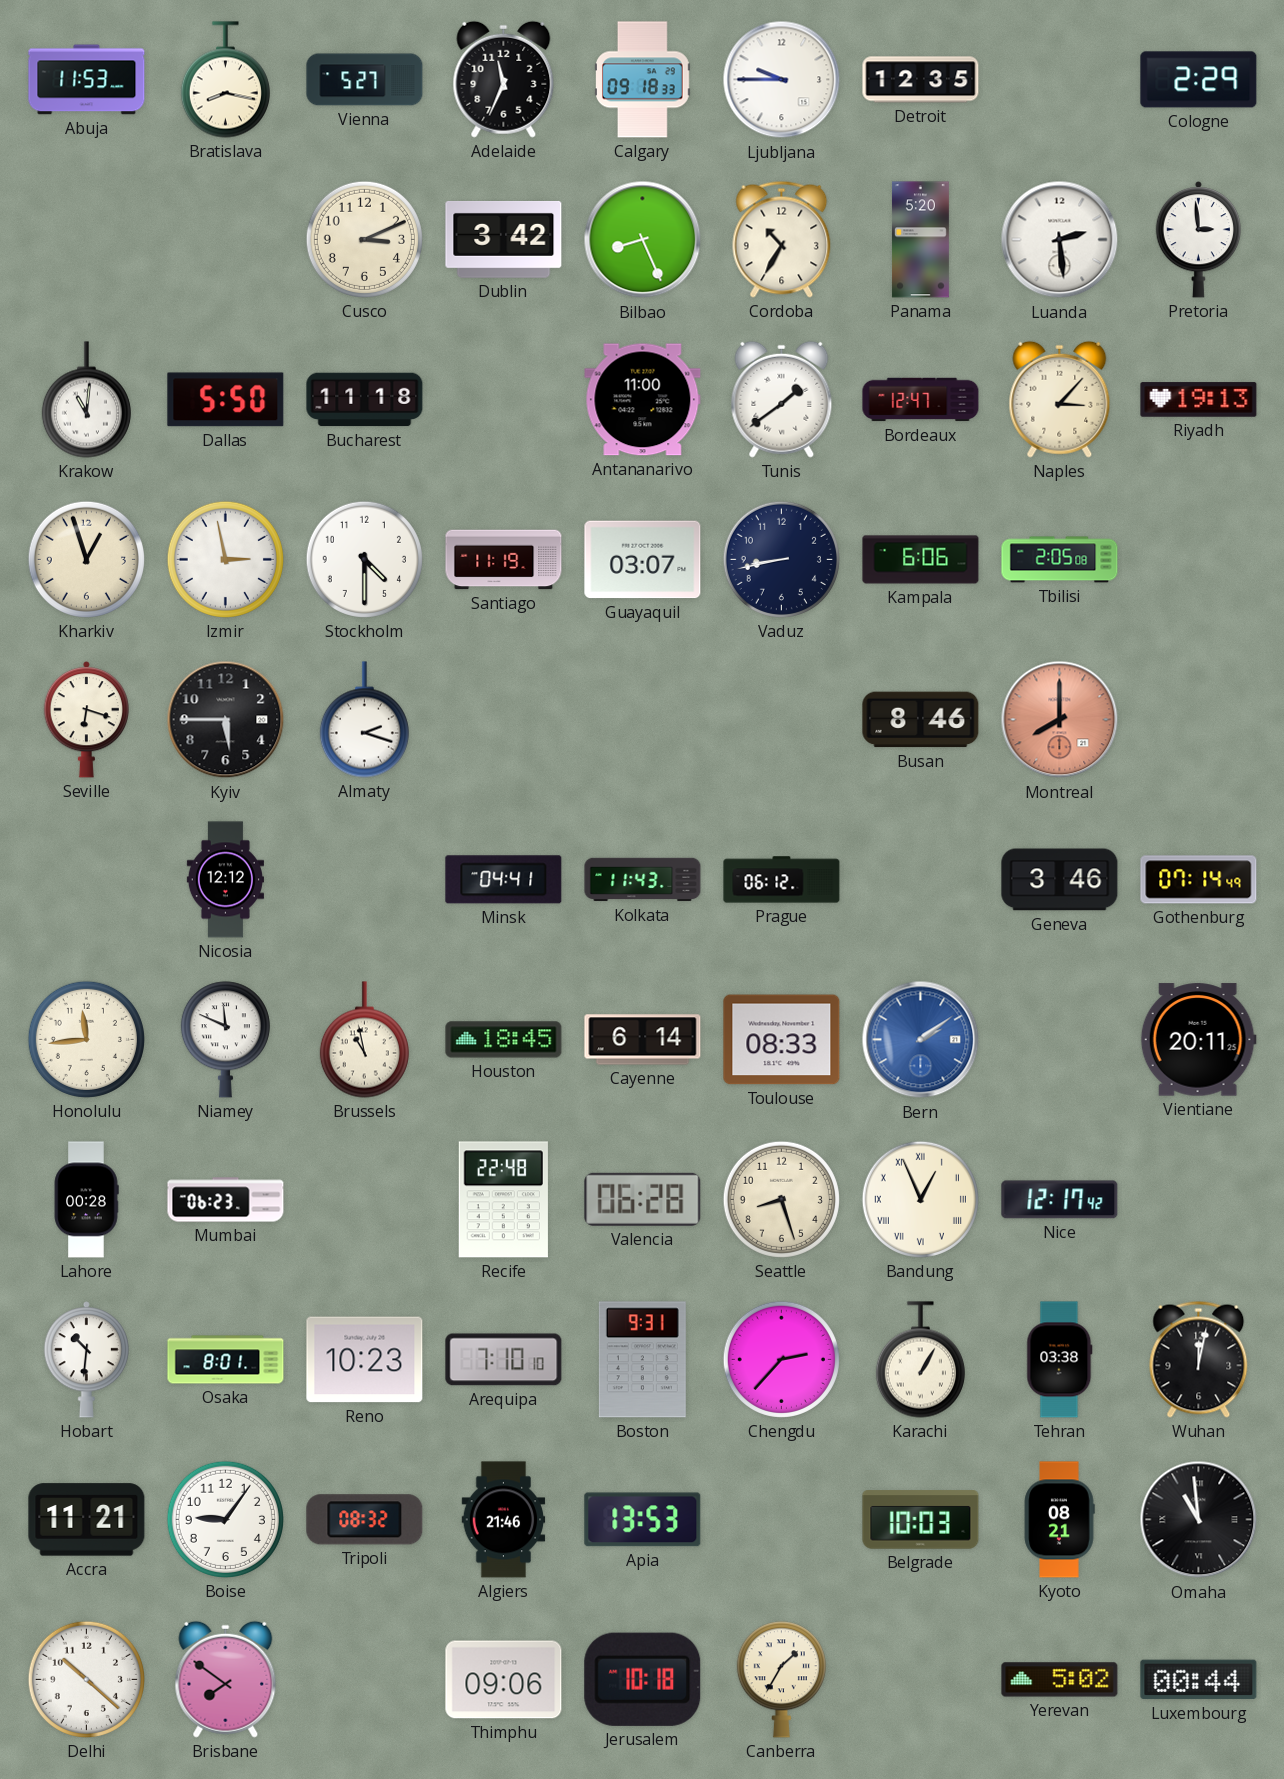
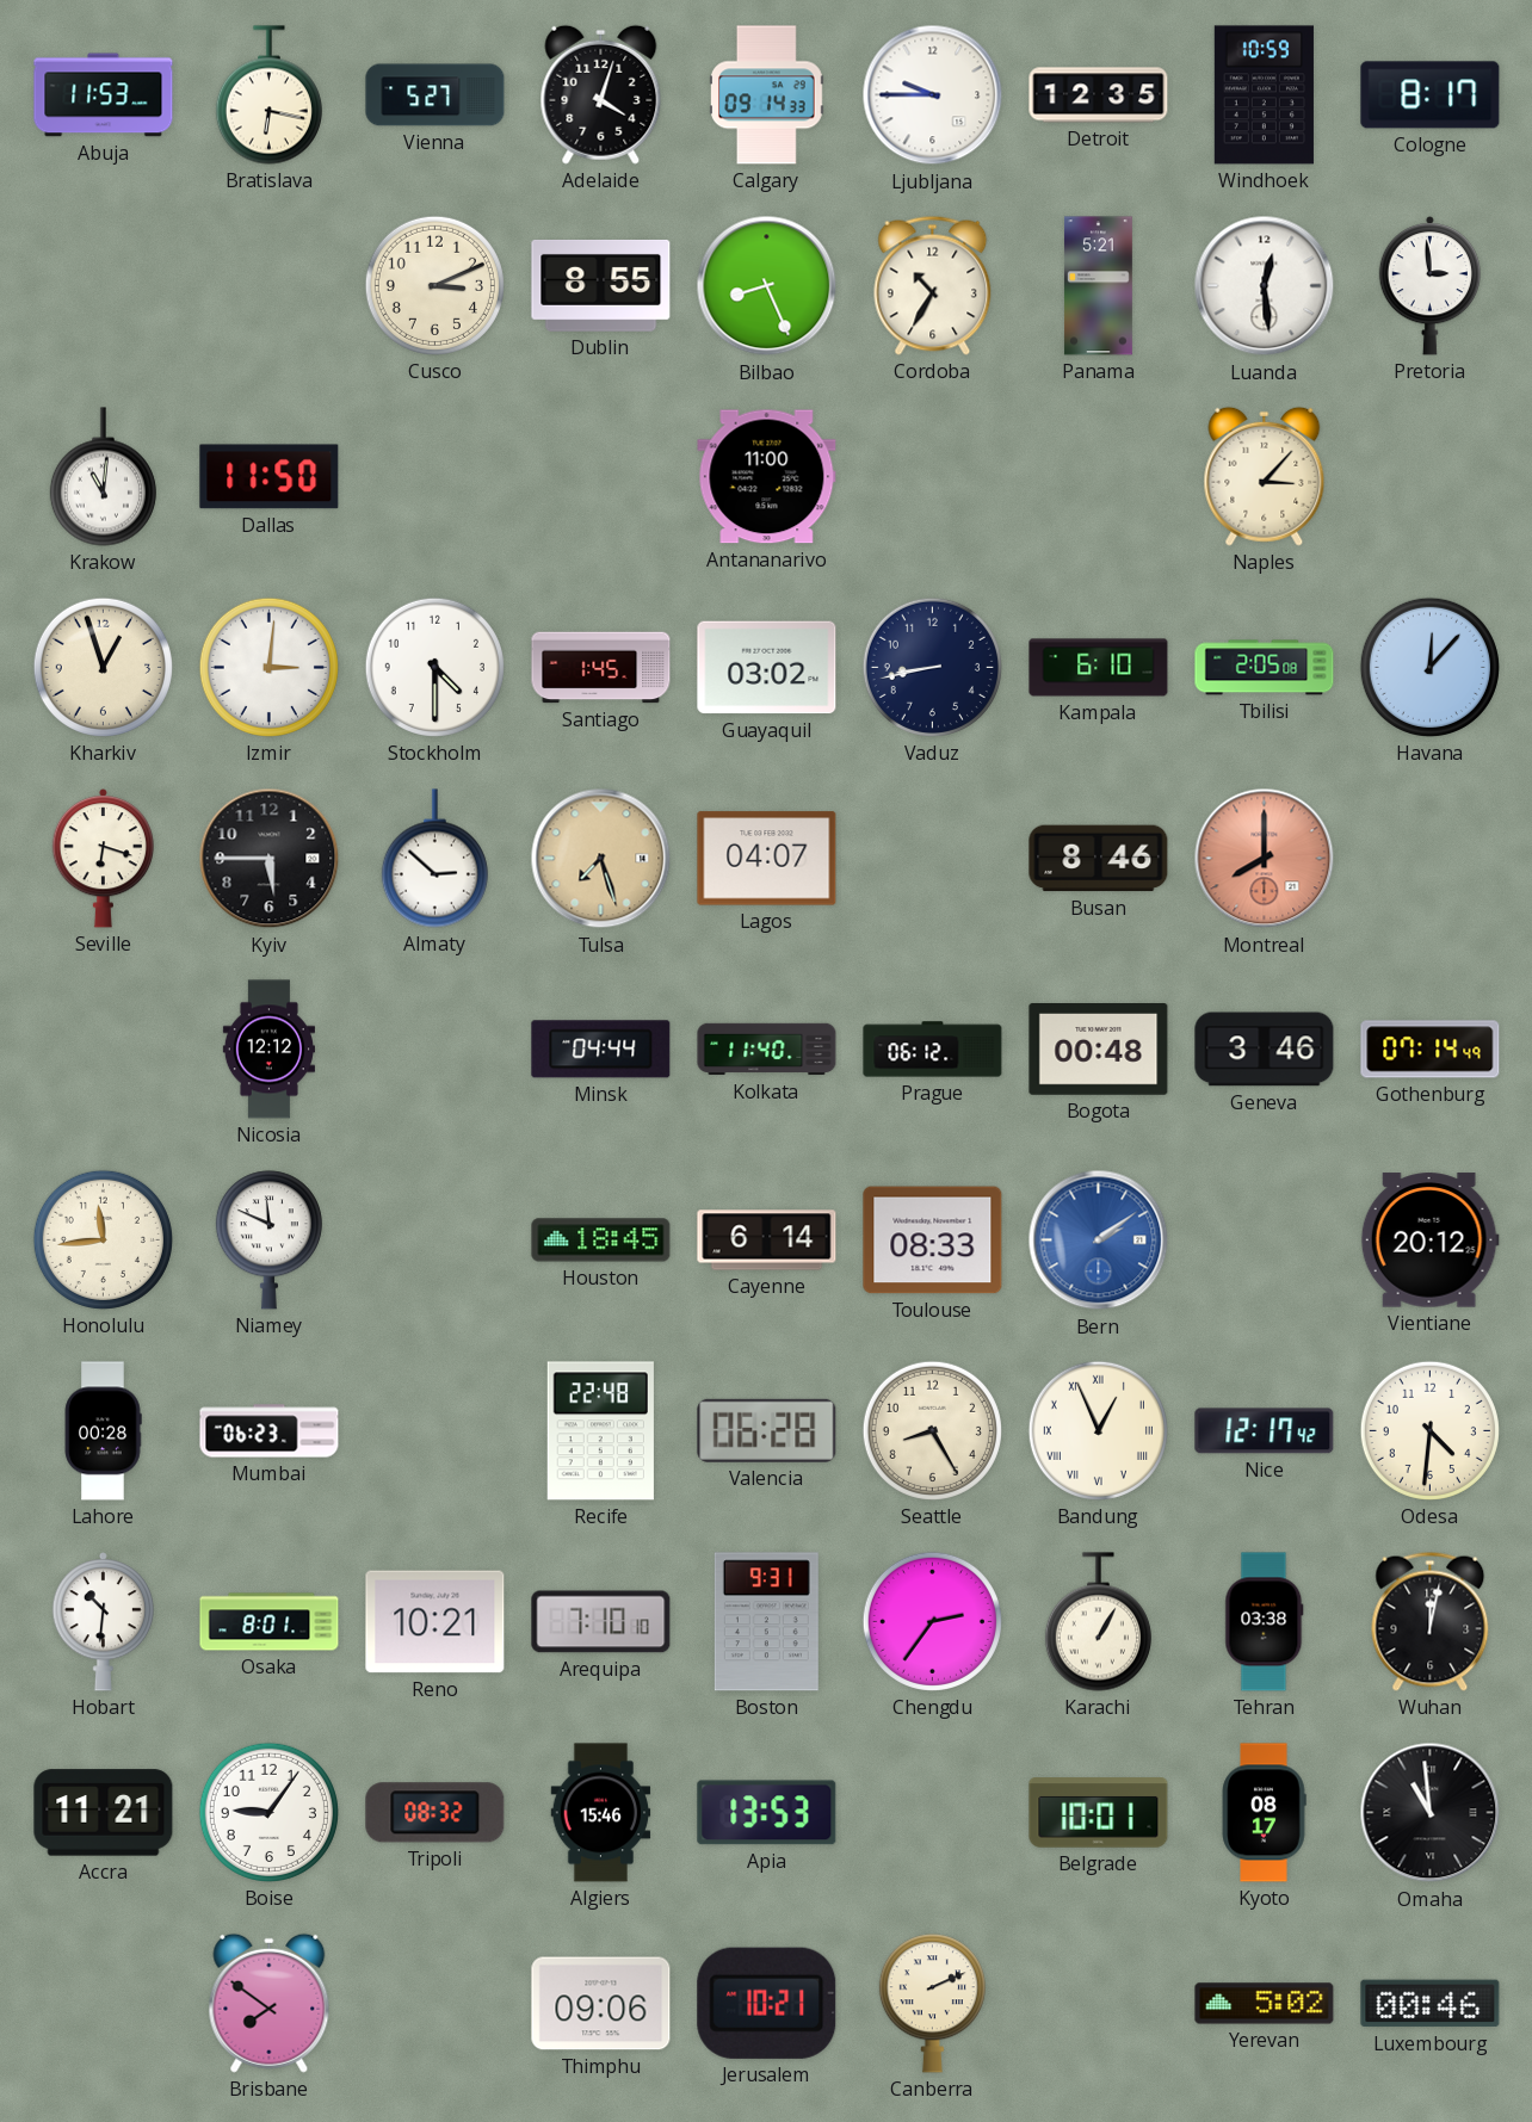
Bratislava: 8:17 -> 6:17
Adelaide: 11:34 -> 4:03
Calgary: 09:18 -> 09:14
Windhoek: none -> 10:59
Cologne: 2:29 -> 8:17
Dublin: 3:42 -> 8:55
Panama: 5:20 -> 5:21
Luanda: 2:29 -> 12:29
Dallas: 5:50 -> 11:50
Bucharest: 11:18 -> none
Tunis: 1:39 -> none
Bordeaux: 12:47 -> none
Riyadh: 19:13 -> none
Izmir: 2:58 -> 3:01
Santiago: 11:19 -> 1:45
Guayaquil: 03:07 -> 03:02
Kampala: 6:06 -> 6:10
Havana: none -> 12:07
Almaty: 2:18 -> 2:52
Tulsa: none -> 7:27
Lagos: none -> 04:07
Minsk: 04:41 -> 04:44
Kolkata: 11:43 -> 11:40
Bogota: none -> 00:48
Brussels: 10:58 -> none
Vientiane: 20:11 -> 20:12
Seattle: 8:27 -> 8:25
Odesa: none -> 4:31
Reno: 10:23 -> 10:21
Chengdu: 2:37 -> 2:36
Algiers: 21:46 -> 15:46
Belgrade: 10:03 -> 10:01
Kyoto: 08:21 -> 08:17
Delhi: 10:22 -> none
Jerusalem: 10:18 -> 10:21
Canberra: 1:35 -> 2:11
Luxembourg: 00:44 -> 00:46
